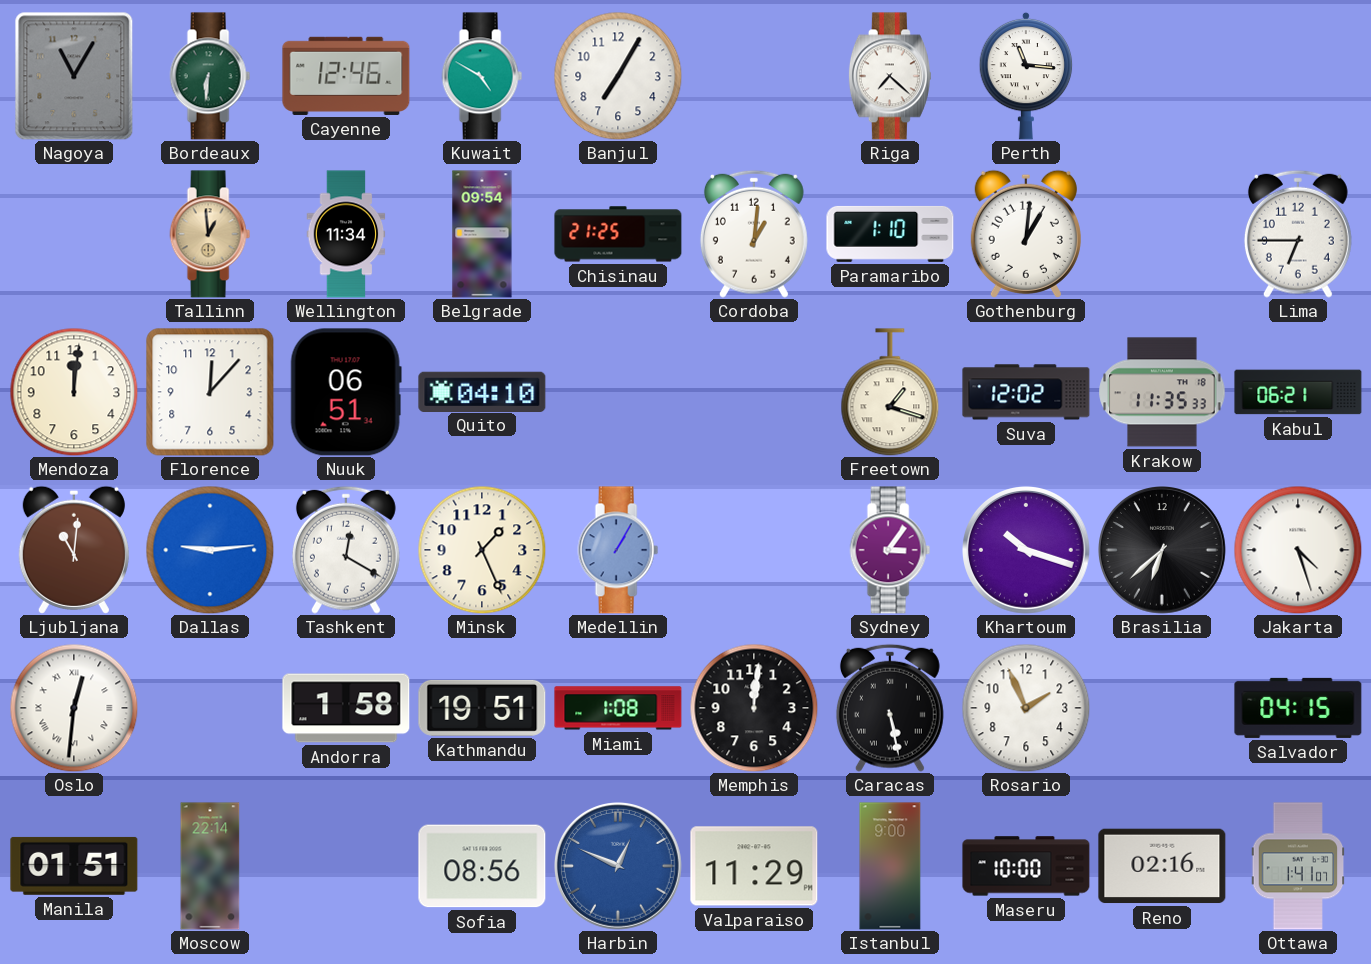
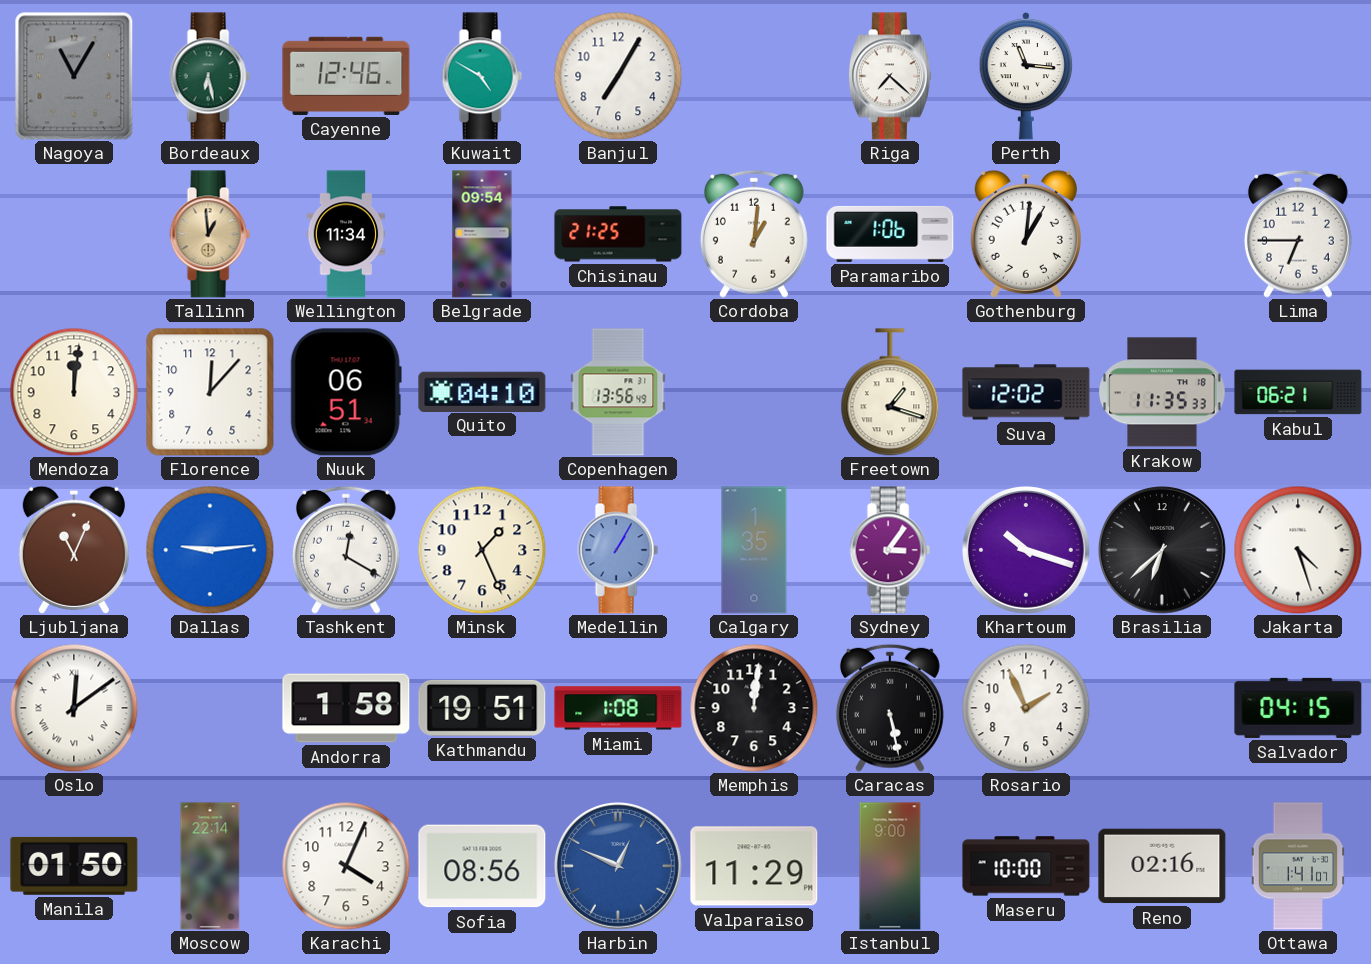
Bordeaux: 6:31 -> 6:28
Paramaribo: 1:10 -> 1:06
Copenhagen: none -> 13:56
Ljubljana: 11:01 -> 11:04
Calgary: none -> 1:35
Oslo: 12:31 -> 12:09
Manila: 01:51 -> 01:50
Karachi: none -> 4:04
